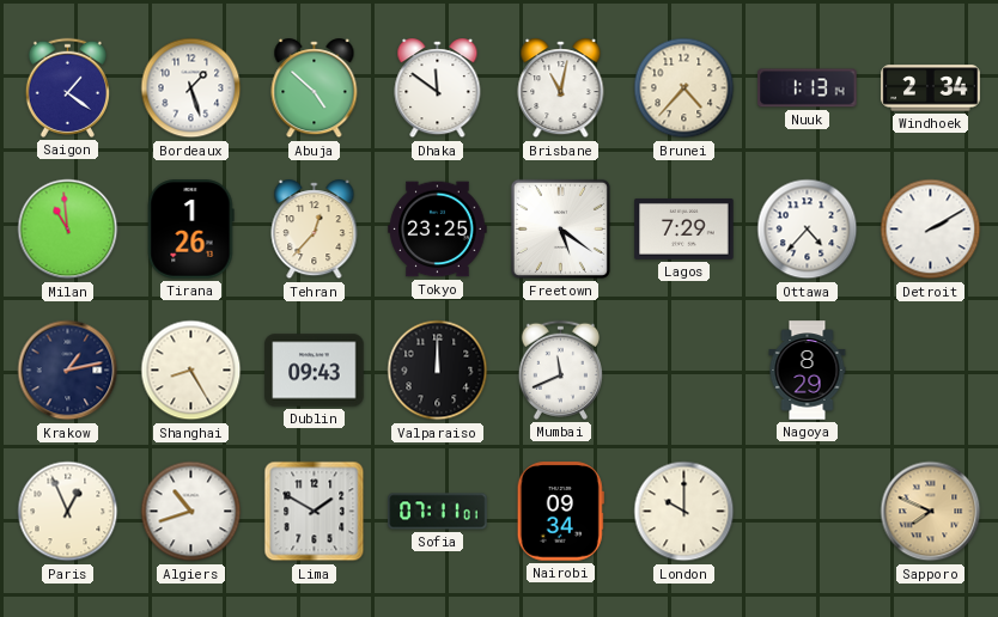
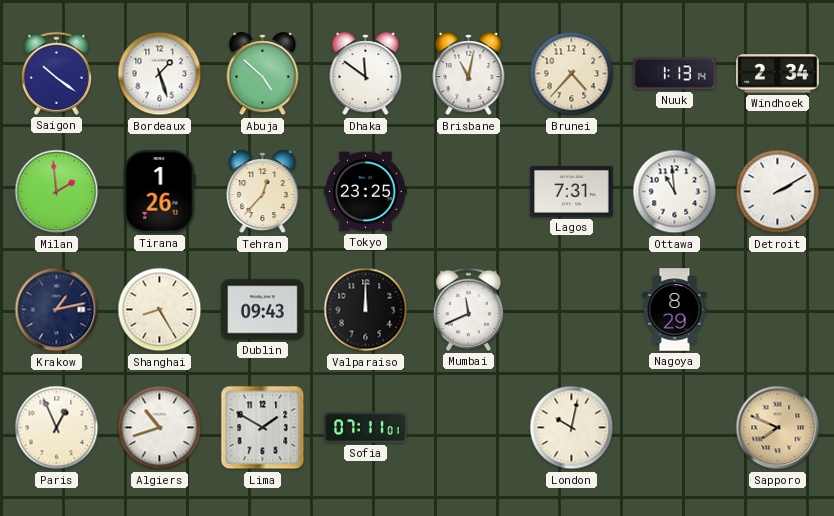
Saigon: 1:21 -> 10:21
Milan: 10:59 -> 1:59
Freetown: 5:21 -> none
Lagos: 7:29 -> 7:31
Ottawa: 4:37 -> 10:59
Nairobi: 09:34 -> none
London: 10:00 -> 10:02
